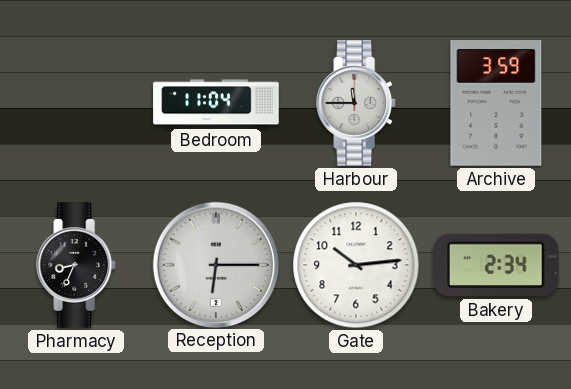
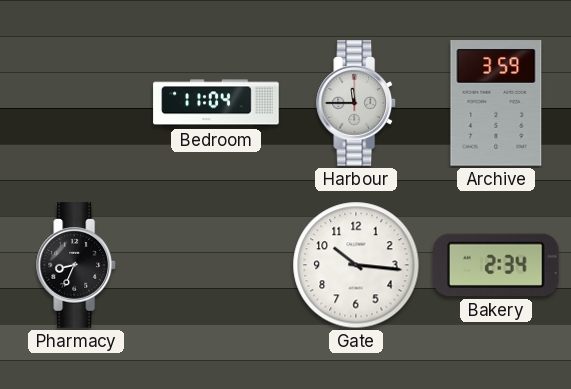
Reception: 6:15 -> none
Gate: 10:14 -> 10:16
